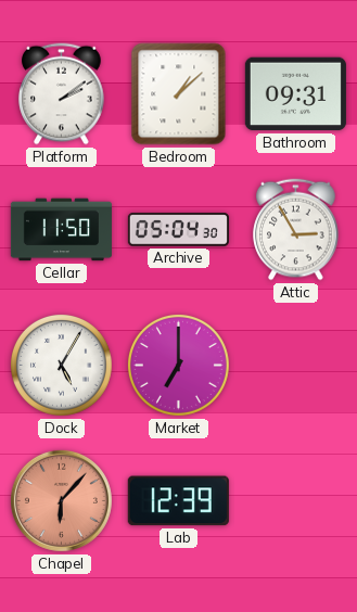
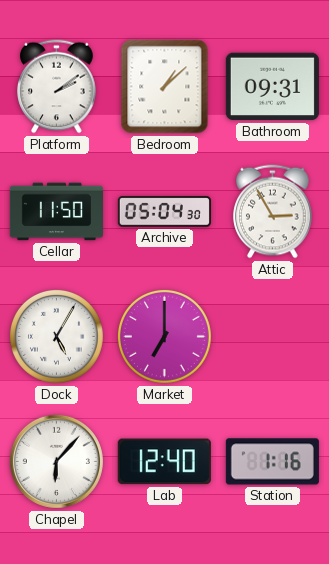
Chapel dial: salmon -> white
Lab: 12:39 -> 12:40
Station: none -> 1:16
